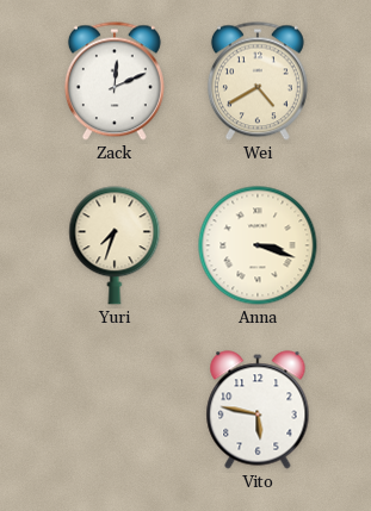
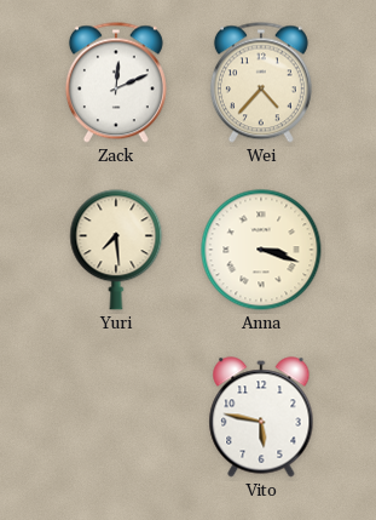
Wei: 4:40 -> 4:37
Yuri: 7:33 -> 7:29
